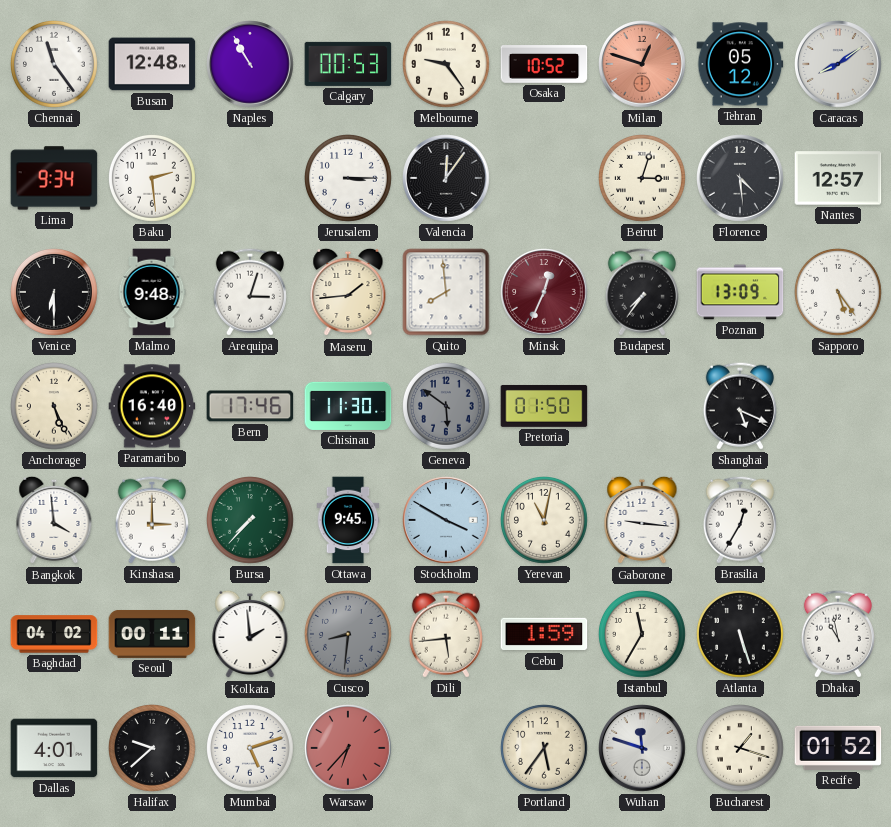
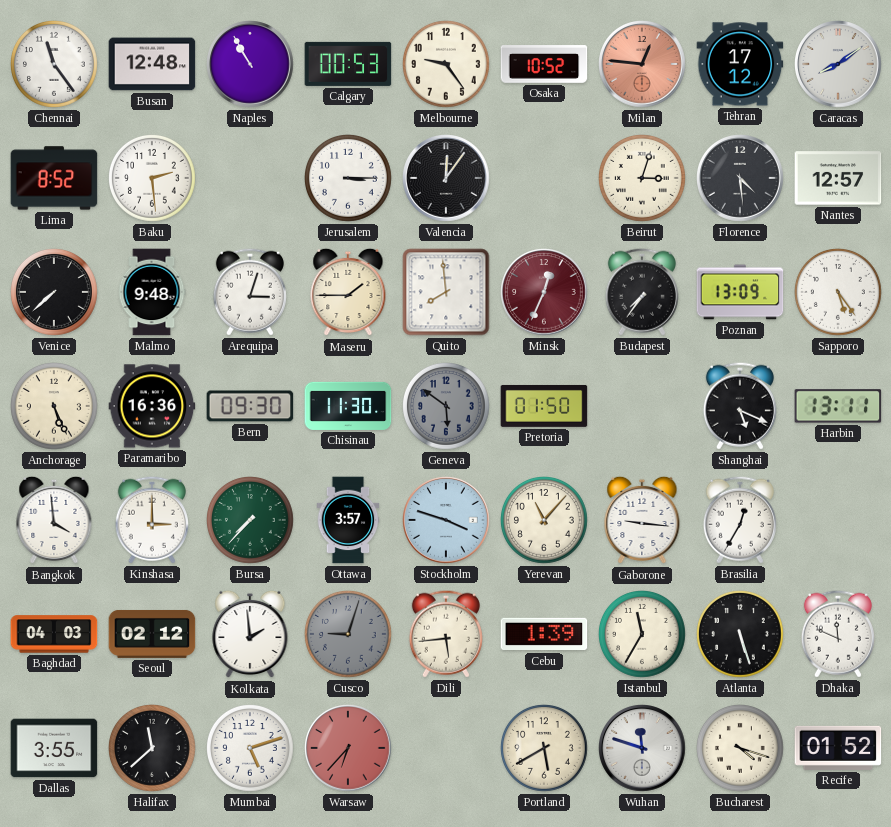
Milan: 12:48 -> 12:46
Tehran: 05:12 -> 17:12
Lima: 9:34 -> 8:52
Venice: 6:30 -> 7:38
Maseru: 1:44 -> 1:45
Paramaribo: 16:40 -> 16:36
Bern: 17:46 -> 09:30
Harbin: none -> 13:11
Ottawa: 9:45 -> 3:57
Stockholm: 3:50 -> 3:48
Yerevan: 11:02 -> 11:07
Baghdad: 04:02 -> 04:03
Seoul: 00:11 -> 02:12
Cusco: 8:31 -> 9:03
Cebu: 1:59 -> 1:39
Dhaka: 10:58 -> 11:49
Dallas: 4:01 -> 3:55
Halifax: 9:38 -> 11:38
Portland: 5:36 -> 5:40
Bucharest: 1:18 -> 4:18
